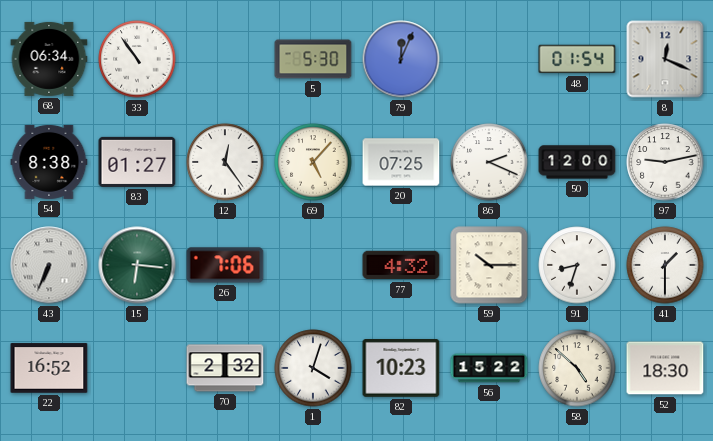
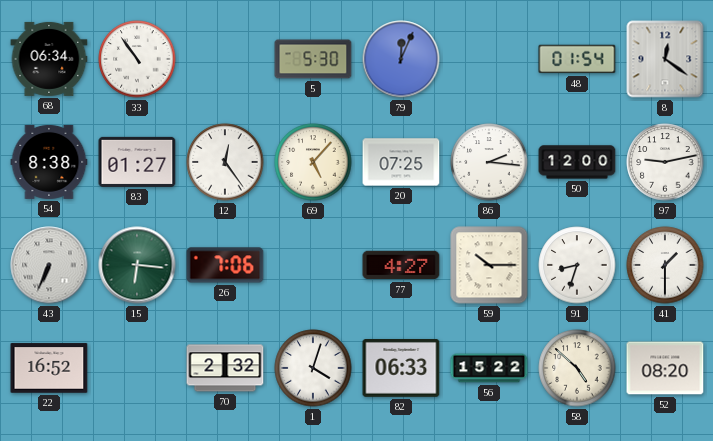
8: 12:19 -> 12:21
86: 2:19 -> 2:16
77: 4:32 -> 4:27
82: 10:23 -> 06:33
52: 18:30 -> 08:20
